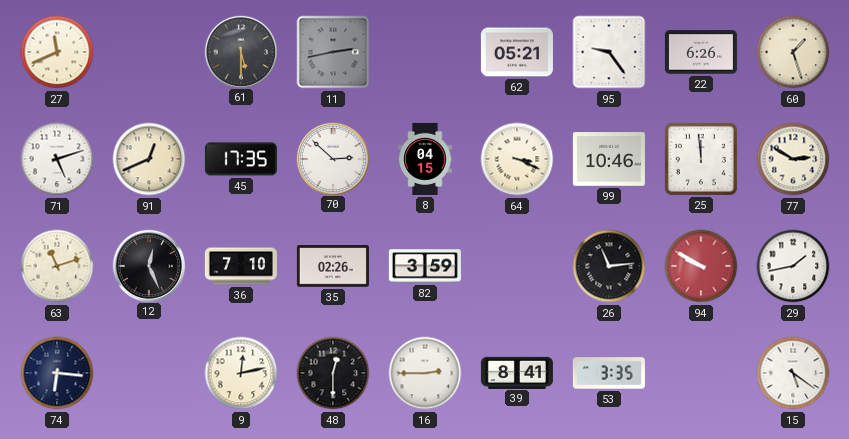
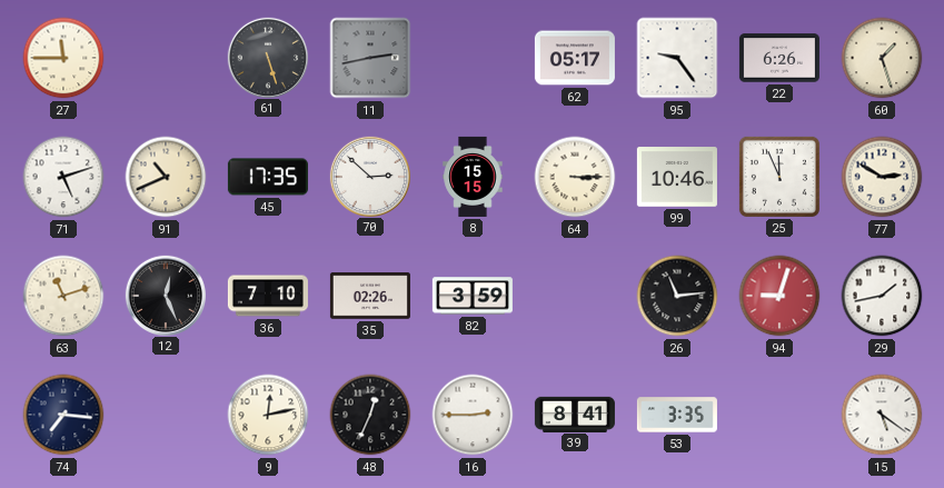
27: 11:41 -> 11:45
61: 5:30 -> 5:27
62: 05:21 -> 05:17
91: 12:41 -> 10:41
8: 04:15 -> 15:15
64: 3:19 -> 3:15
25: 11:59 -> 11:56
94: 9:50 -> 9:03
74: 6:16 -> 7:16
48: 12:30 -> 12:34
